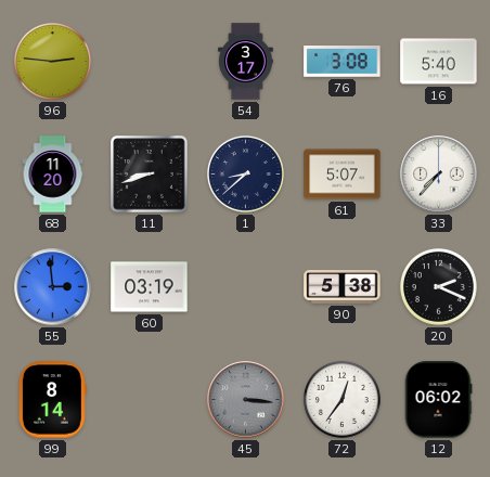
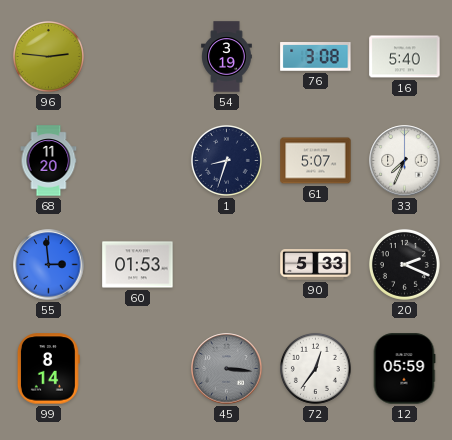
54: 3:17 -> 3:19
11: 8:42 -> none
1: 8:38 -> 8:33
33: 7:37 -> 7:34
60: 03:19 -> 01:53
90: 5:38 -> 5:33
12: 06:02 -> 05:59
